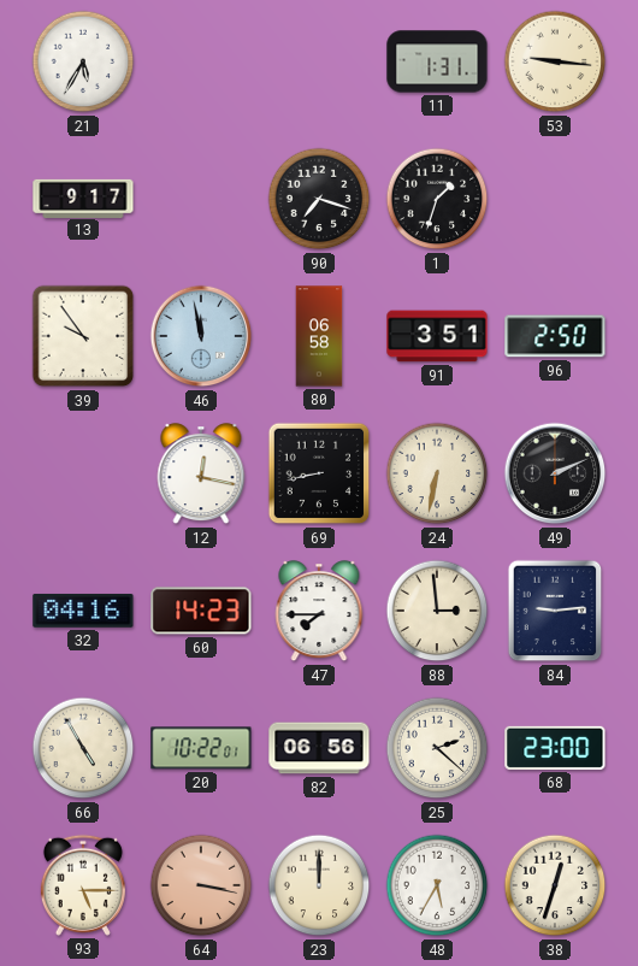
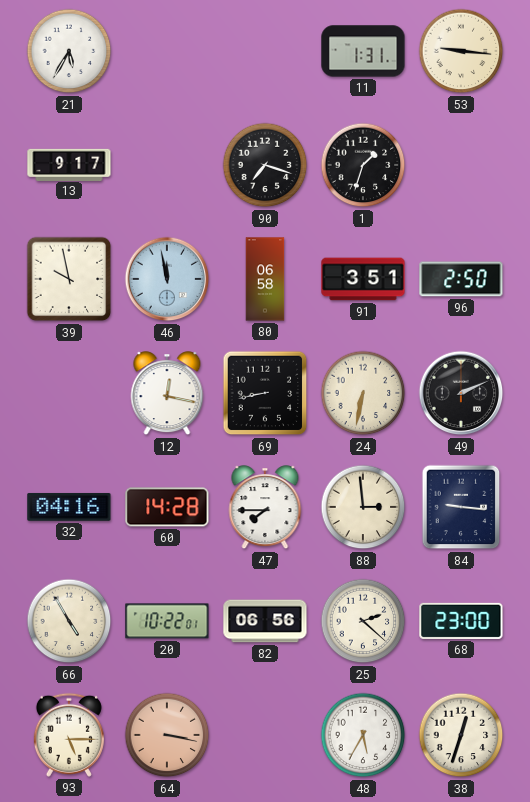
39: 9:54 -> 9:58
60: 14:23 -> 14:28
84: 9:14 -> 9:16
23: 12:00 -> none
